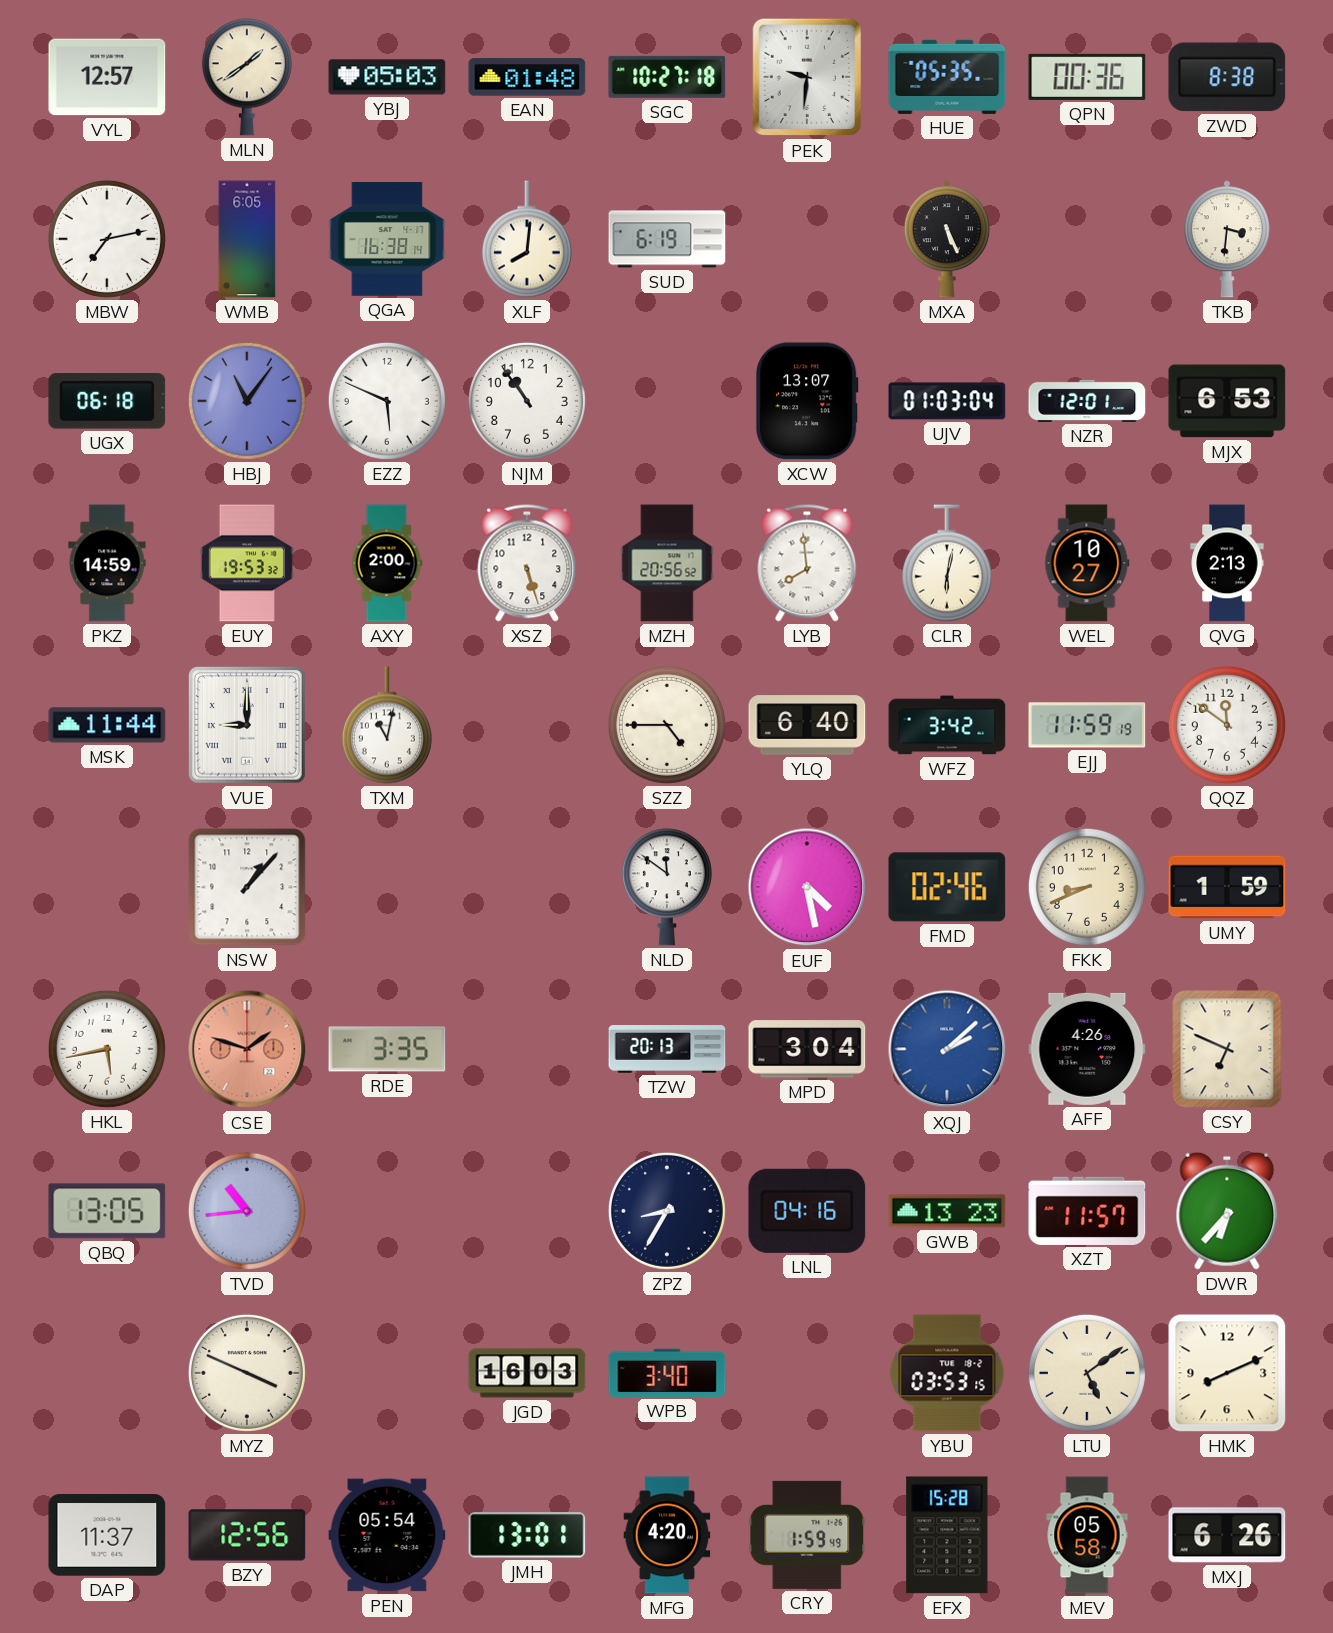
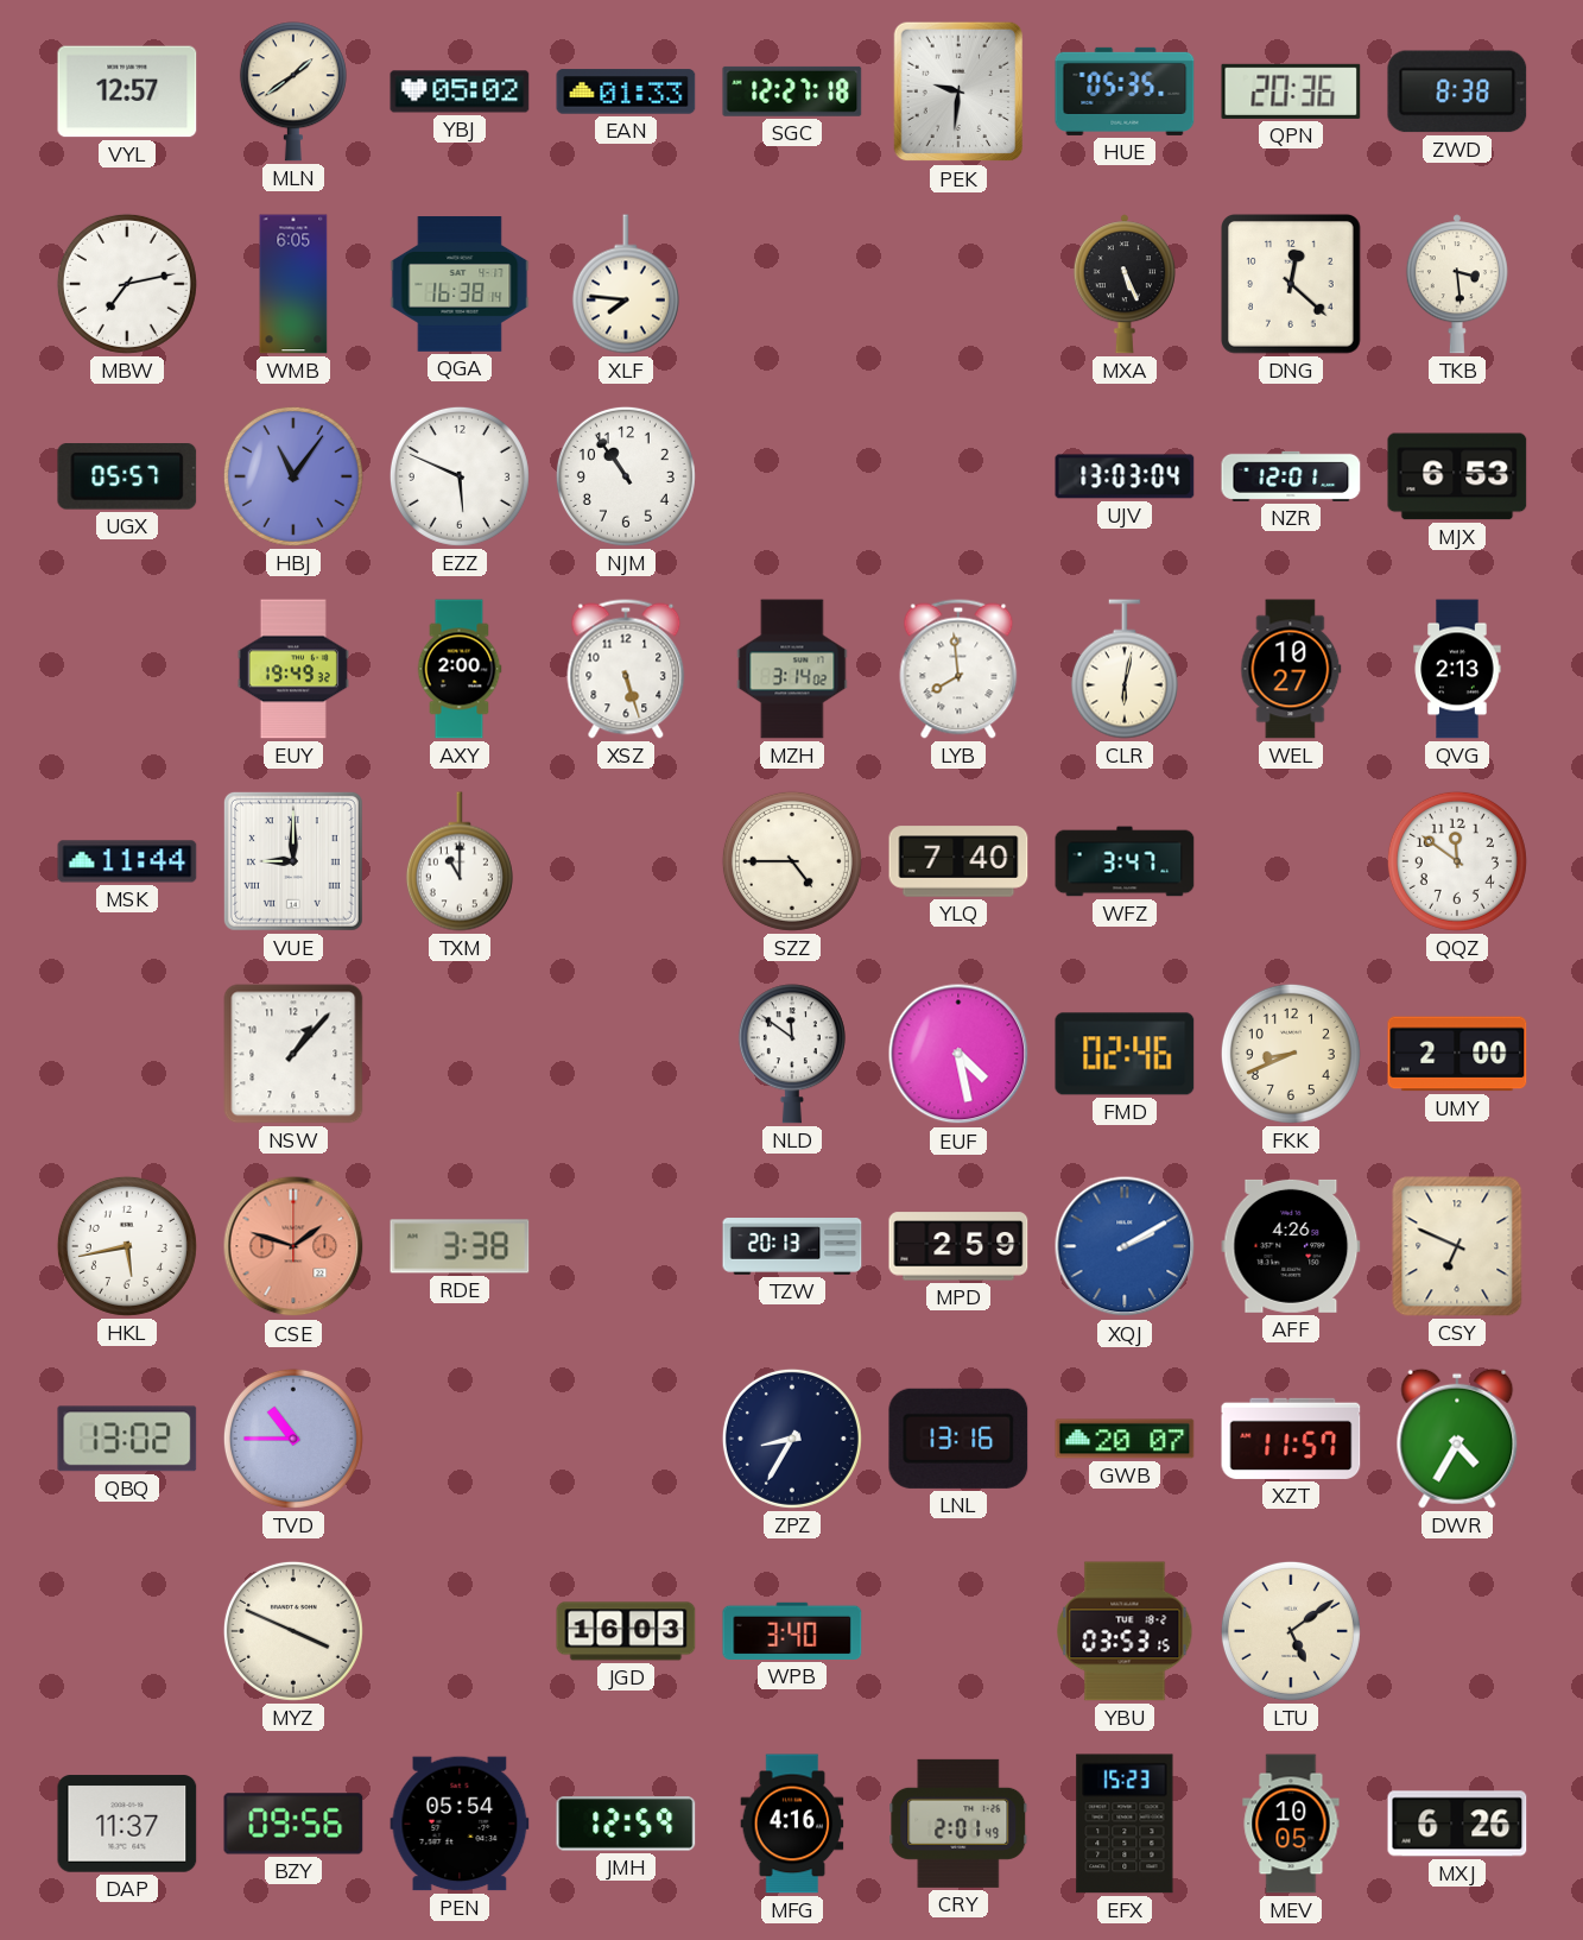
YBJ: 05:03 -> 05:02
EAN: 01:48 -> 01:33
SGC: 10:27 -> 12:27
QPN: 00:36 -> 20:36
XLF: 8:01 -> 7:46
SUD: 6:19 -> none
DNG: none -> 12:22
TKB: 3:31 -> 3:29
UGX: 06:18 -> 05:57
XCW: 13:07 -> none
UJV: 01:03 -> 13:03
PKZ: 14:59 -> none
EUY: 19:53 -> 19:49
MZH: 20:56 -> 3:14
TXM: 11:02 -> 11:00
YLQ: 6:40 -> 7:40
WFZ: 3:42 -> 3:47
EJJ: 11:59 -> none
UMY: 1:59 -> 2:00
RDE: 3:35 -> 3:38
MPD: 3:04 -> 2:59
XQJ: 2:08 -> 2:10
QBQ: 13:05 -> 13:02
TVD: 10:44 -> 10:45
LNL: 04:16 -> 13:16
GWB: 13:23 -> 20:07
DWR: 6:37 -> 4:35
HMK: 8:11 -> none
BZY: 12:56 -> 09:56
JMH: 13:01 -> 12:59
MFG: 4:20 -> 4:16
CRY: 1:59 -> 2:01
EFX: 15:28 -> 15:23
MEV: 05:58 -> 10:05
